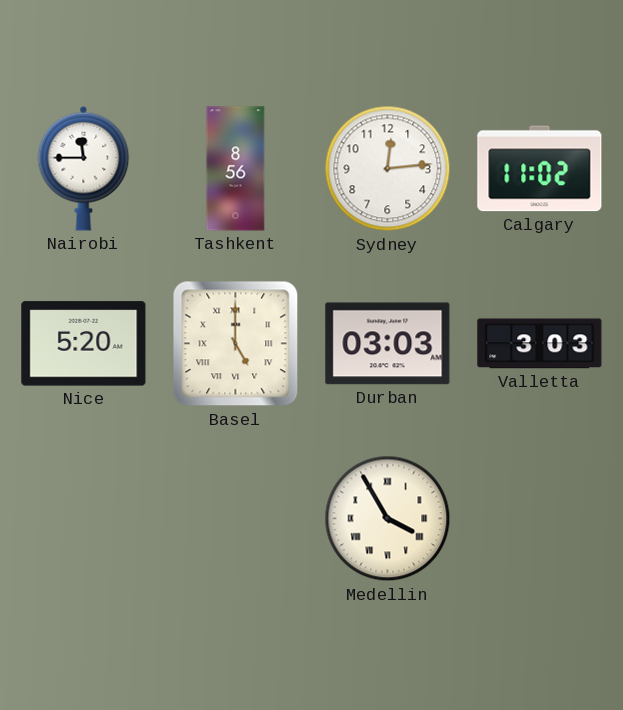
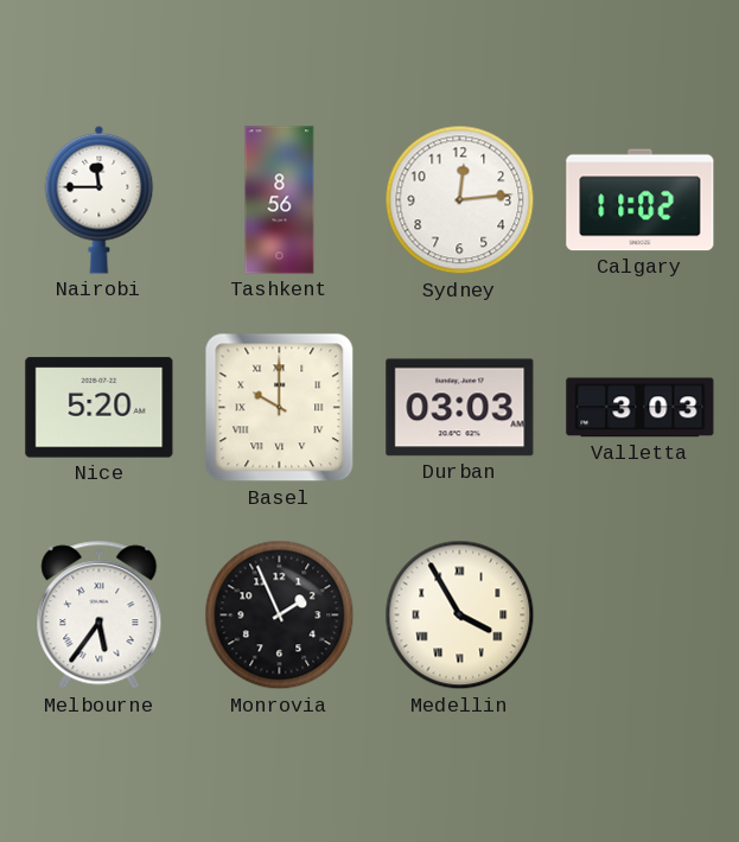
Basel: 5:00 -> 10:00
Melbourne: none -> 5:36
Monrovia: none -> 1:56
